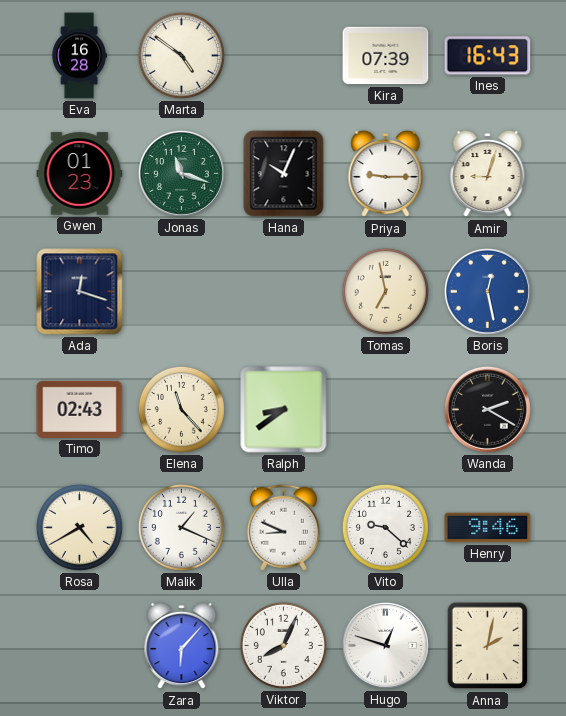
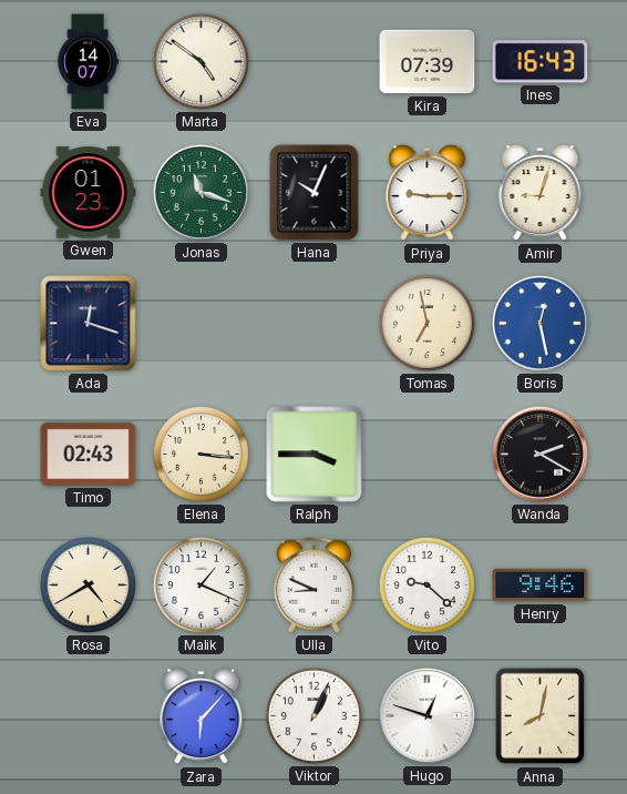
Eva: 16:28 -> 14:07
Elena: 11:23 -> 3:16
Ralph: 8:39 -> 3:45
Viktor: 8:04 -> 1:04
Anna: 2:02 -> 8:02
